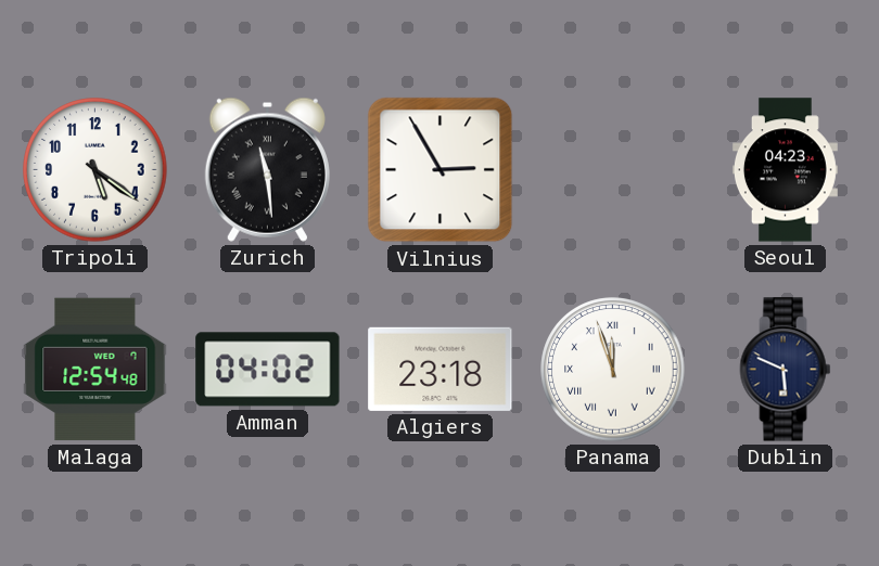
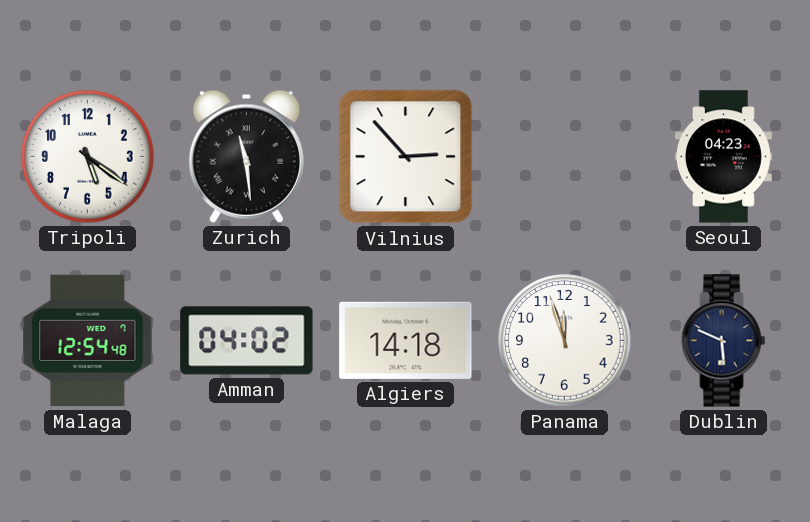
Vilnius: 2:55 -> 2:53
Algiers: 23:18 -> 14:18
Panama numerals: Roman -> Arabic
